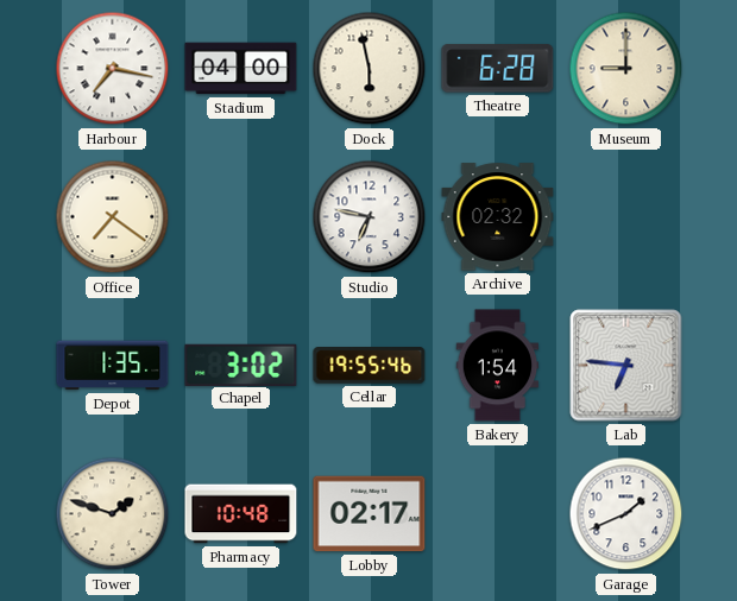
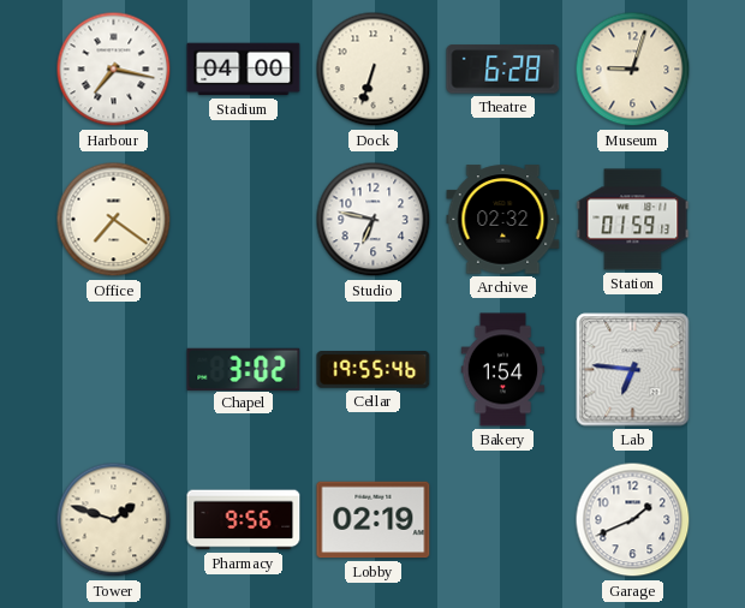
Dock: 5:58 -> 6:33
Museum: 9:00 -> 9:03
Station: none -> 01:59
Depot: 1:35 -> none
Pharmacy: 10:48 -> 9:56
Lobby: 02:17 -> 02:19
